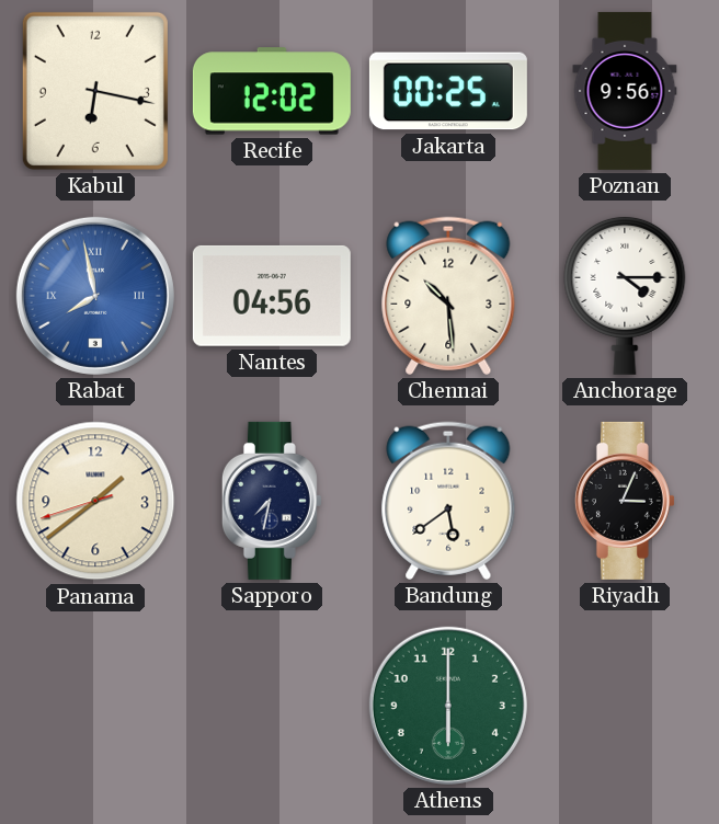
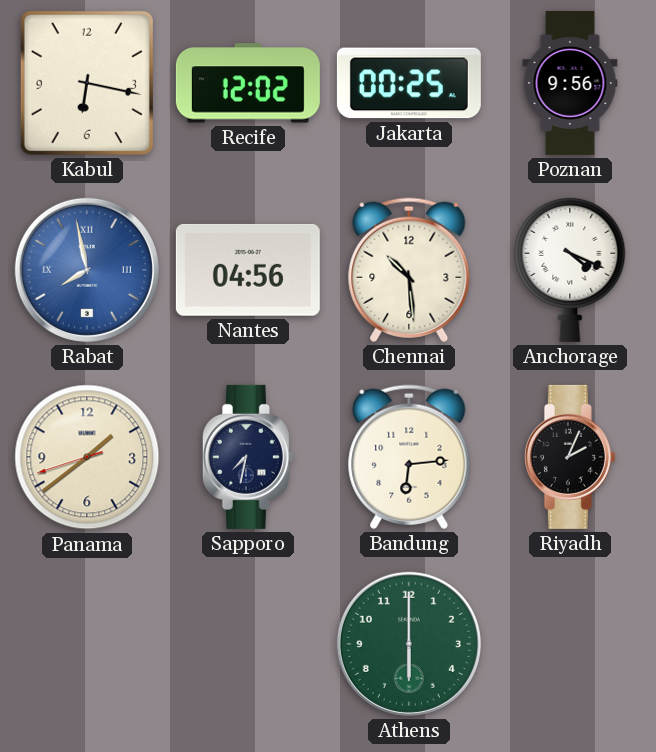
Anchorage: 4:15 -> 4:19
Bandung: 5:39 -> 6:14
Riyadh: 3:04 -> 2:04
